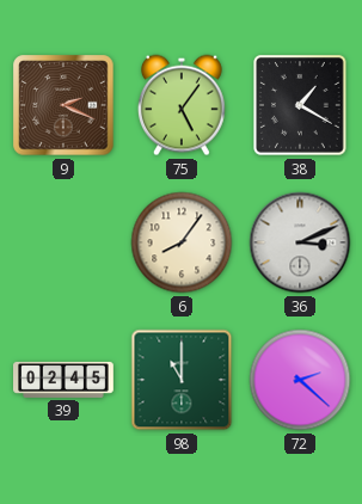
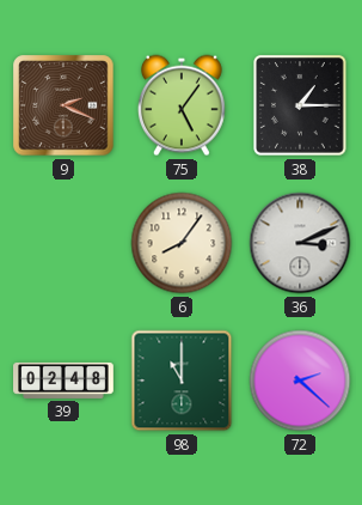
38: 1:20 -> 1:15
39: 02:45 -> 02:48
